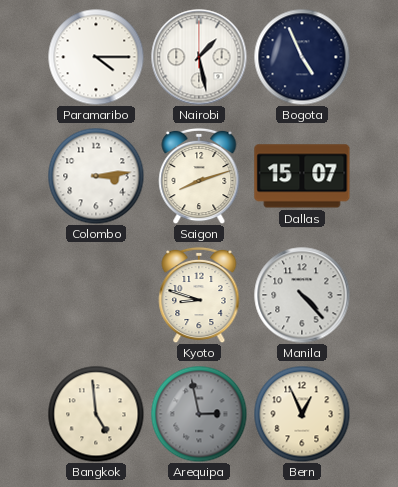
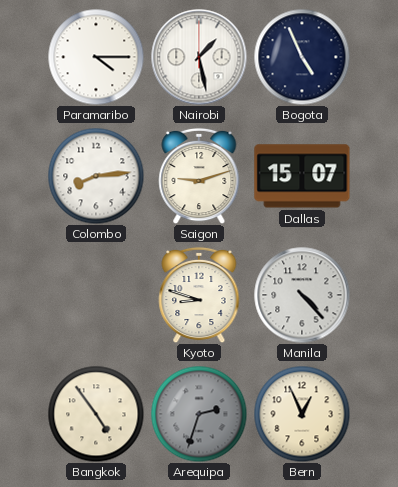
Colombo: 3:14 -> 8:14
Saigon: 8:12 -> 9:12
Bangkok: 4:59 -> 4:54
Arequipa: 2:58 -> 2:33
